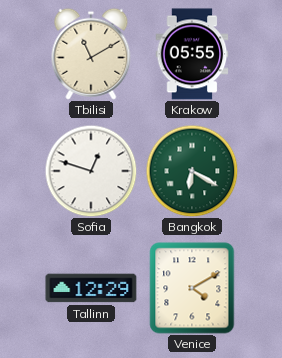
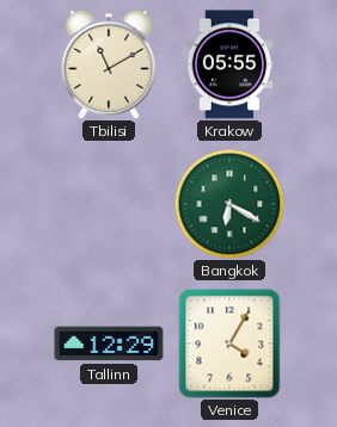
Sofia: 12:48 -> none
Venice: 4:10 -> 4:05
